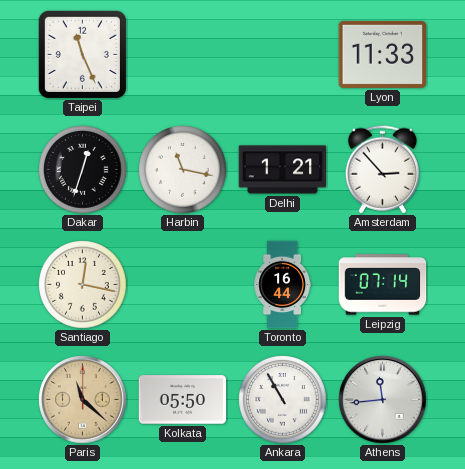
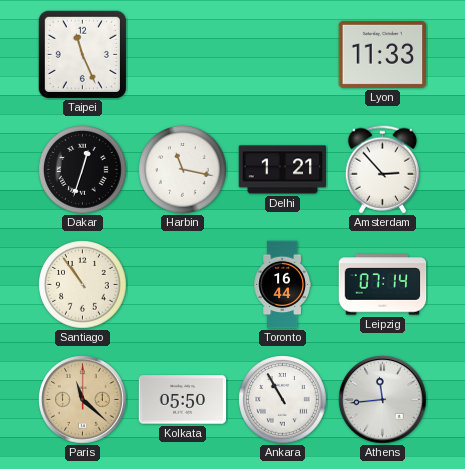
Santiago: 12:17 -> 10:54
